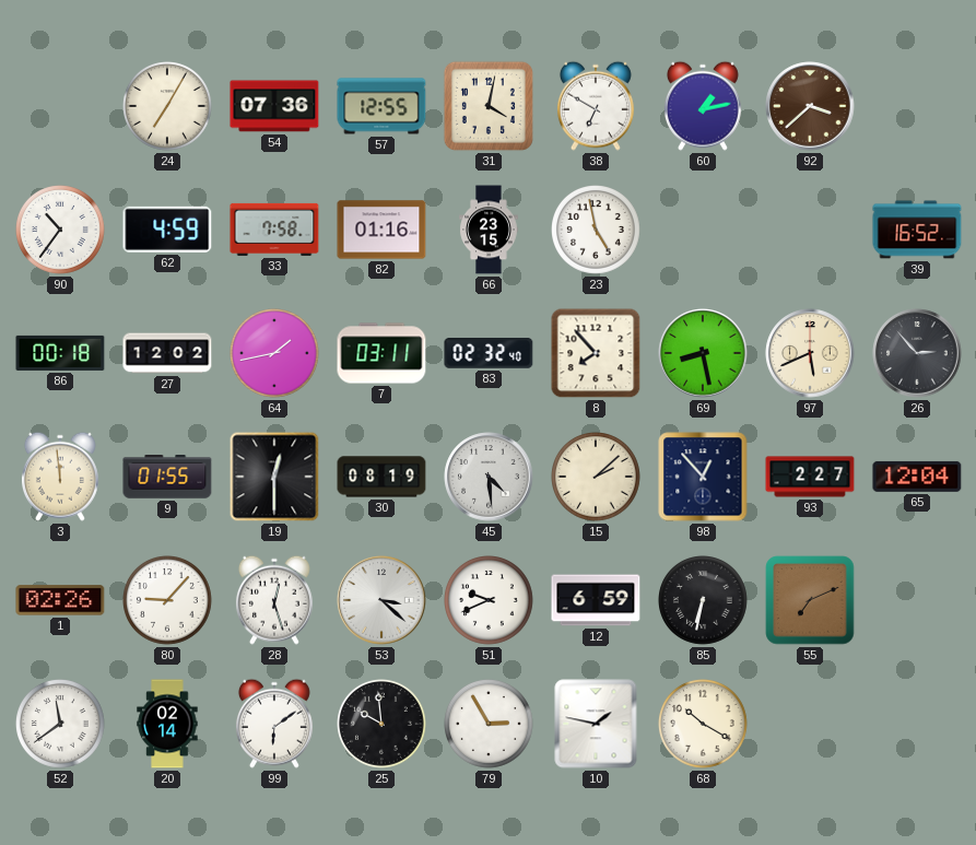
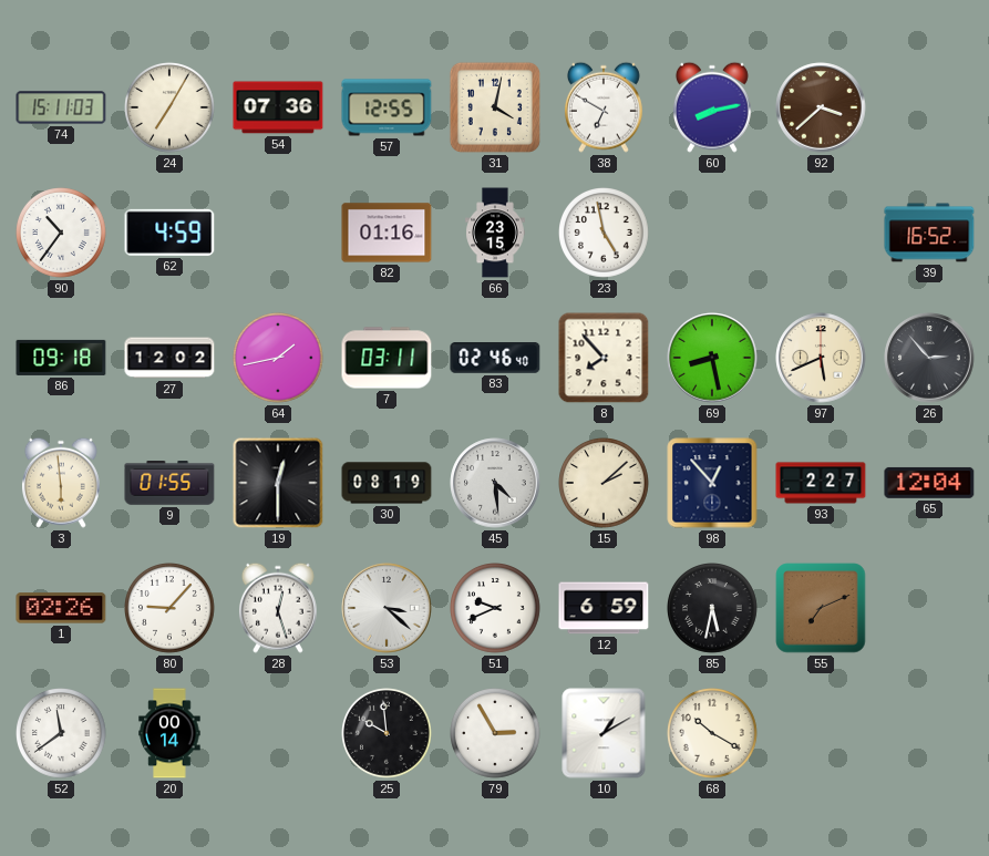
74: none -> 15:11
60: 1:13 -> 8:13
33: 7:58 -> none
86: 00:18 -> 09:18
83: 02:32 -> 02:46
3: 11:59 -> 5:59
85: 6:32 -> 5:32
20: 02:14 -> 00:14
99: 6:09 -> none
10: 1:47 -> 1:10
